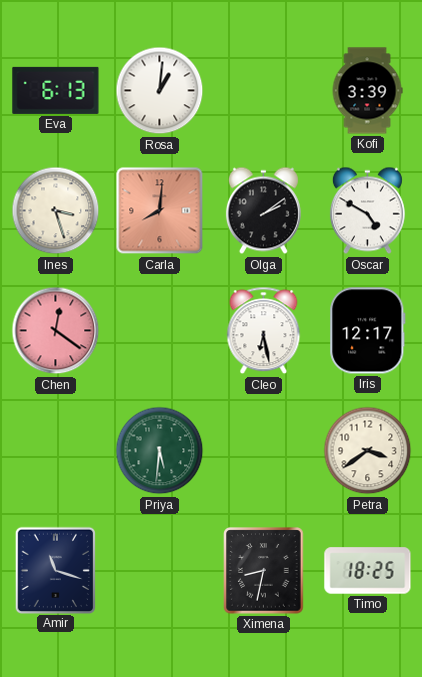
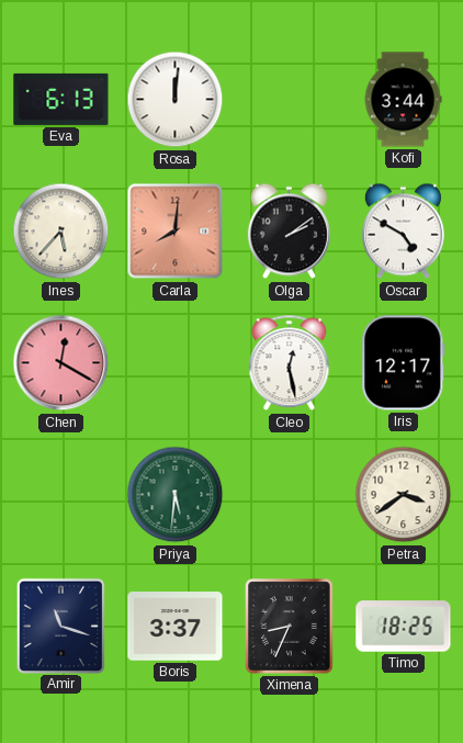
Rosa: 1:01 -> 12:01
Kofi: 3:39 -> 3:44
Ines: 3:27 -> 5:37
Chen: 12:21 -> 12:20
Cleo: 6:28 -> 12:28
Boris: none -> 3:37
Ximena: 8:32 -> 8:34
